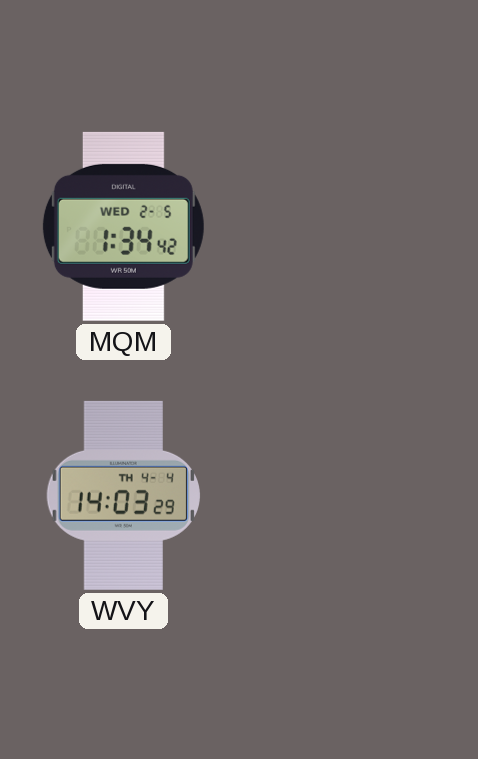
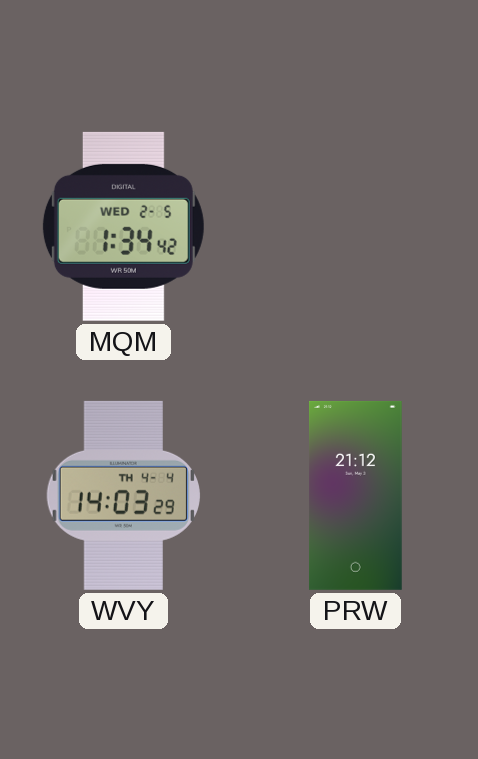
PRW: none -> 21:12
